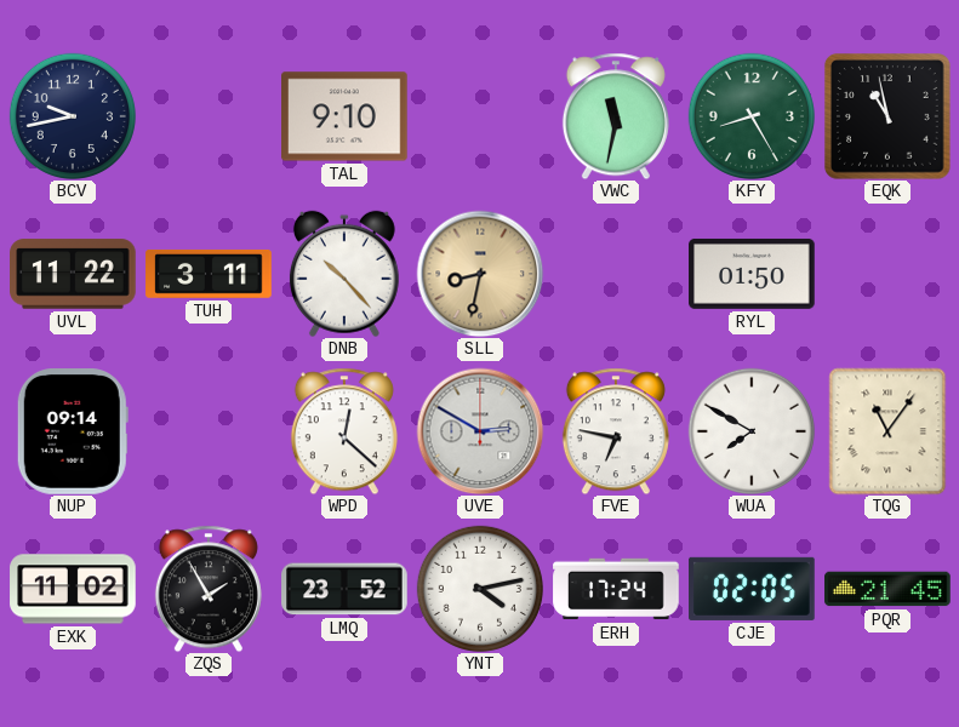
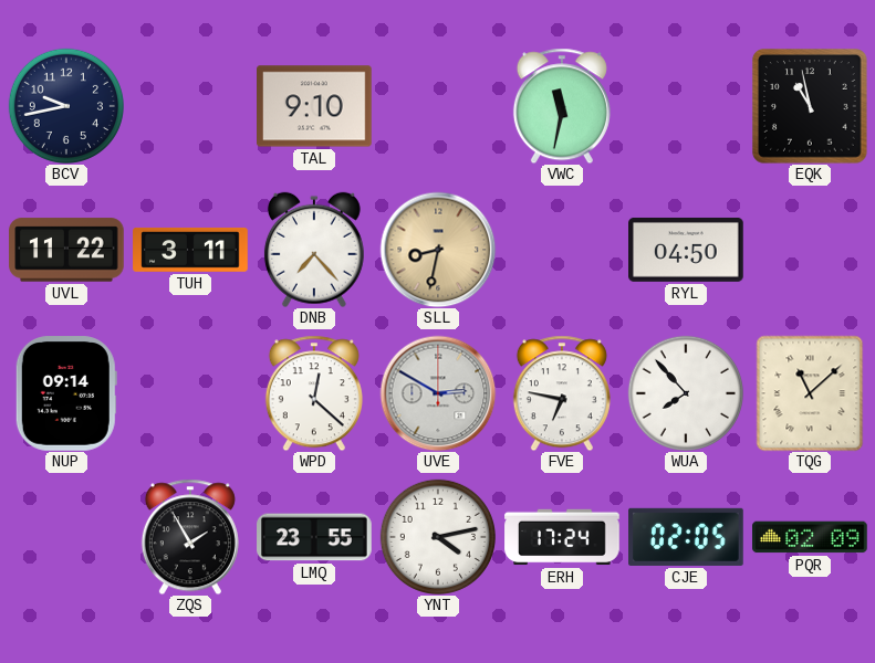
KFY: 8:25 -> none
DNB: 10:23 -> 7:23
RYL: 01:50 -> 04:50
WUA: 7:50 -> 7:53
TQG: 11:06 -> 11:08
EXK: 11:02 -> none
LMQ: 23:52 -> 23:55
PQR: 21:45 -> 02:09
